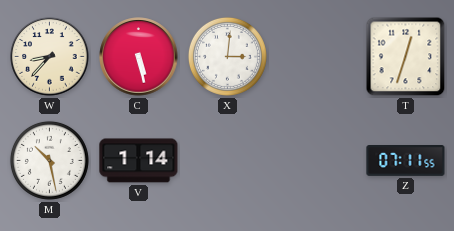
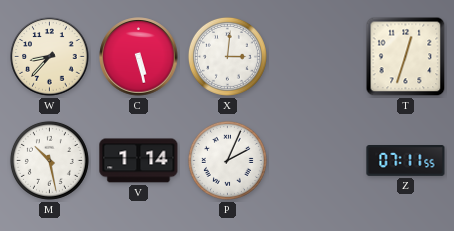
P: none -> 2:04
